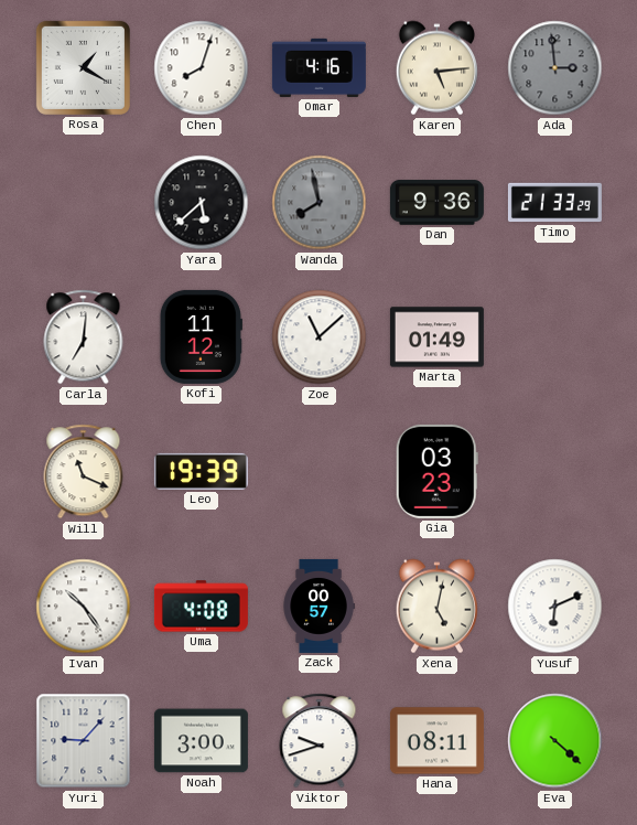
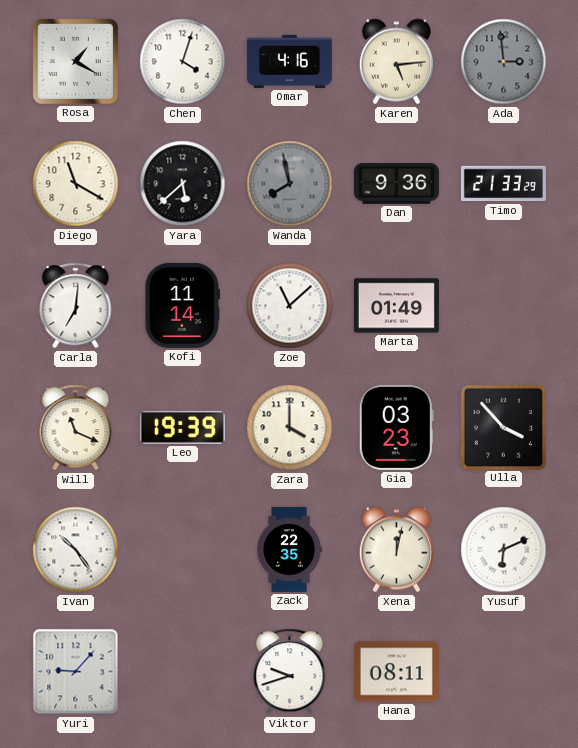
Chen: 8:03 -> 4:03
Diego: none -> 11:20
Kofi: 11:12 -> 11:14
Zara: none -> 4:00
Ulla: none -> 3:53
Uma: 4:08 -> none
Zack: 00:57 -> 22:35
Xena: 5:02 -> 12:02
Noah: 3:00 -> none
Eva: 4:22 -> none
